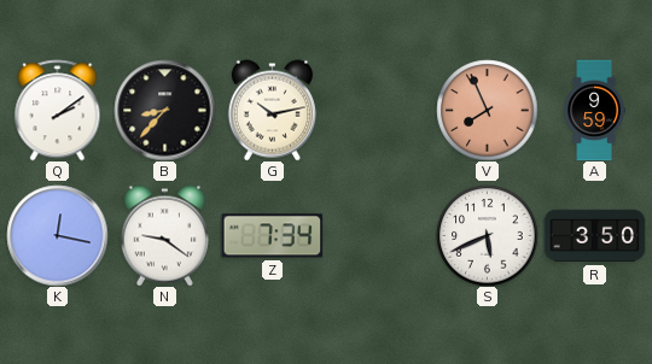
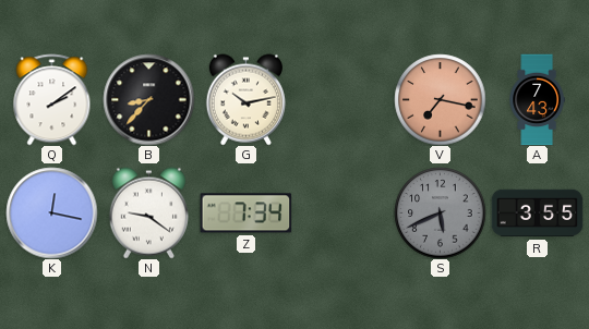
V: 7:56 -> 7:17
A: 9:59 -> 7:43
S dial: white -> grey
R: 3:50 -> 3:55
